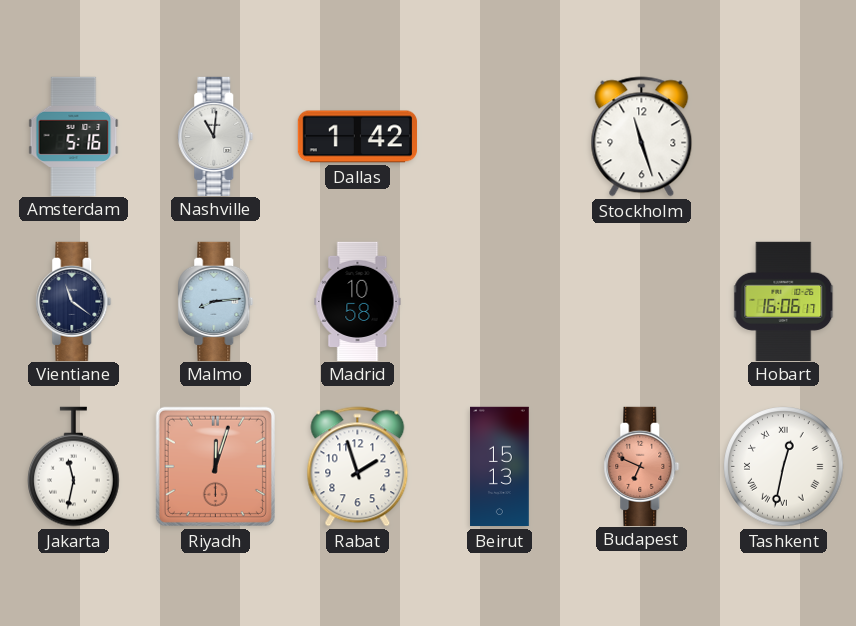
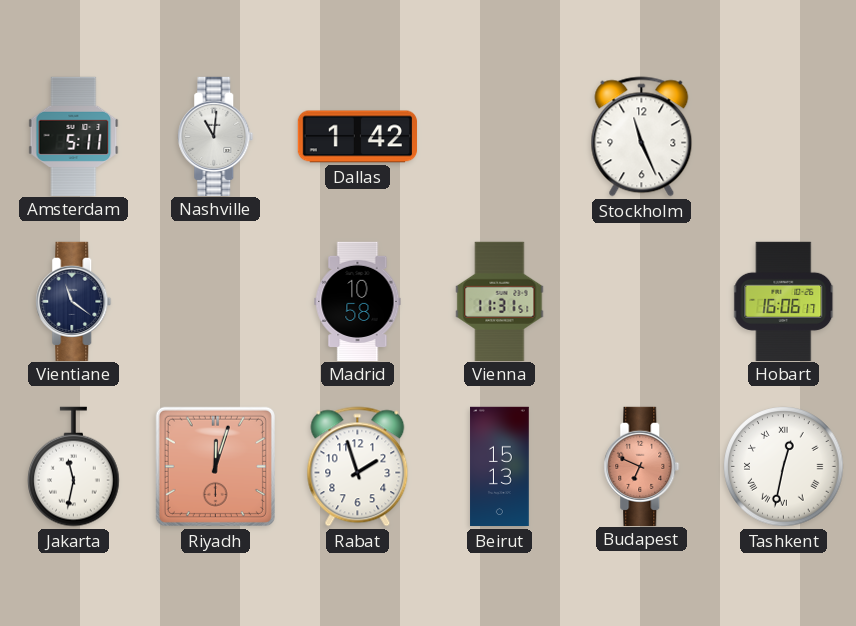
Amsterdam: 5:16 -> 5:11
Stockholm: 11:27 -> 11:26
Malmo: 8:14 -> none
Vienna: none -> 11:31
